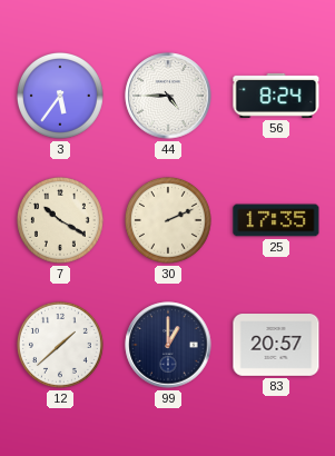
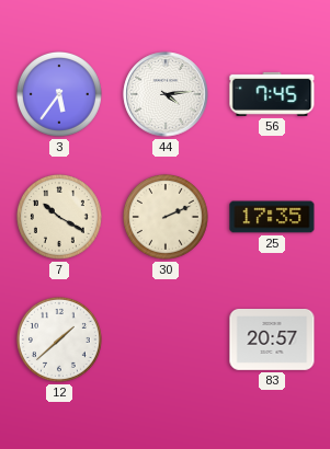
44: 4:45 -> 4:14
56: 8:24 -> 7:45
99: 1:00 -> none
